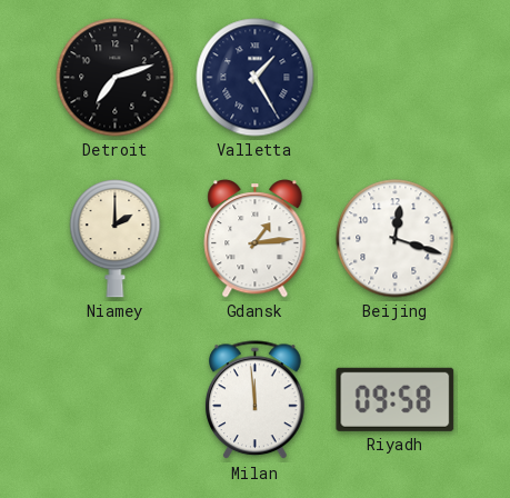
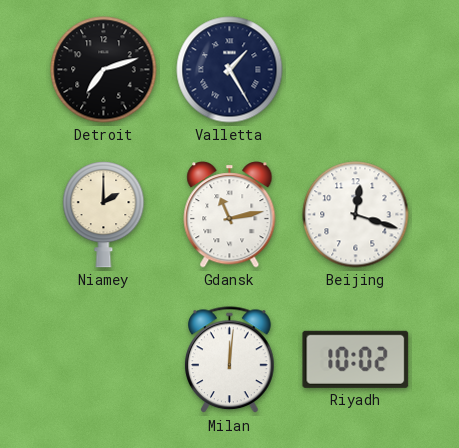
Gdansk: 1:14 -> 11:13
Milan: 11:59 -> 12:01
Riyadh: 09:58 -> 10:02
